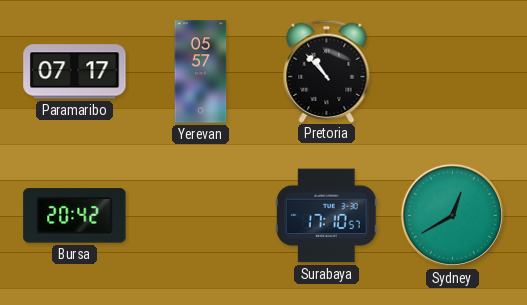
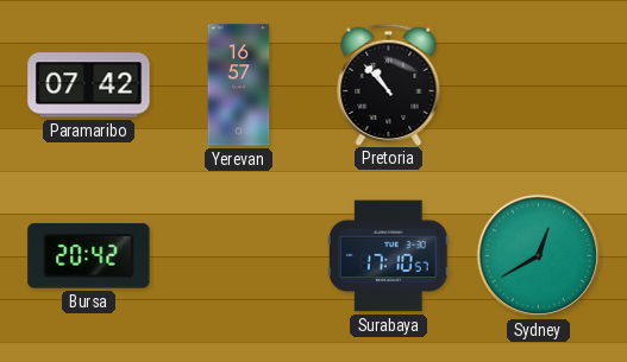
Paramaribo: 07:17 -> 07:42
Yerevan: 05:57 -> 16:57
